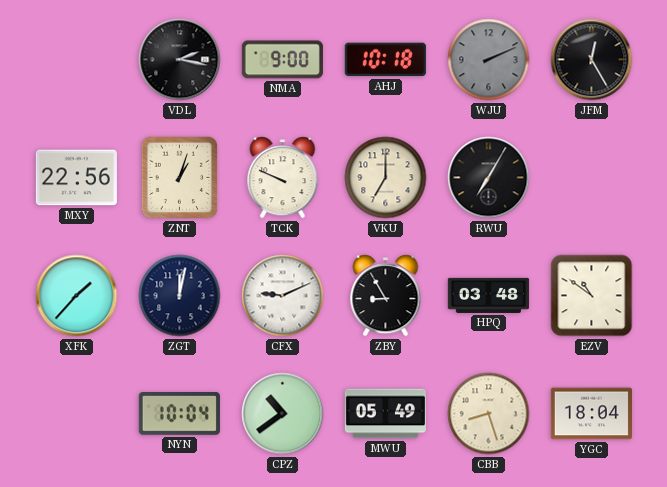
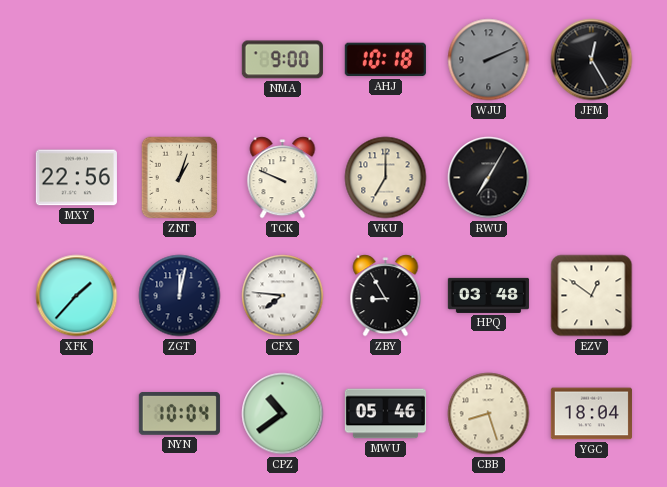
VDL: 2:17 -> none
CFX: 9:11 -> 7:46
EZV: 10:51 -> 12:51
MWU: 05:49 -> 05:46
